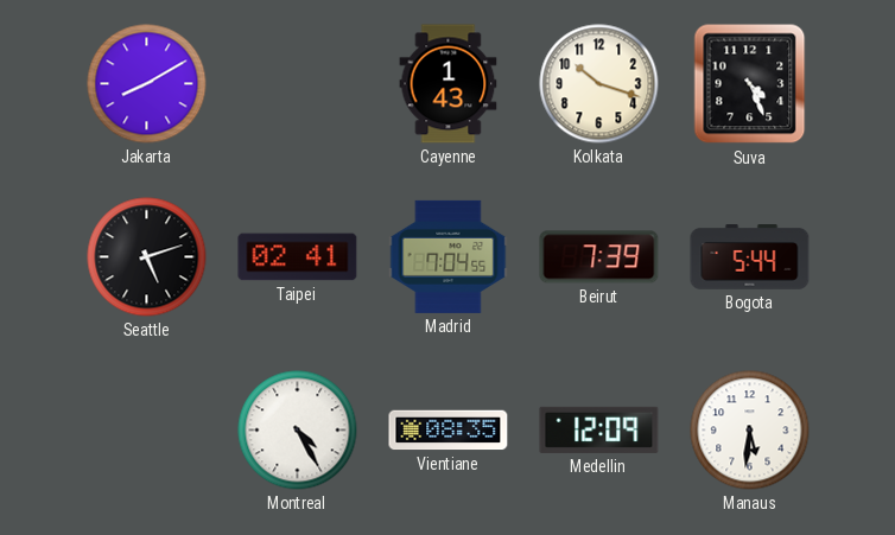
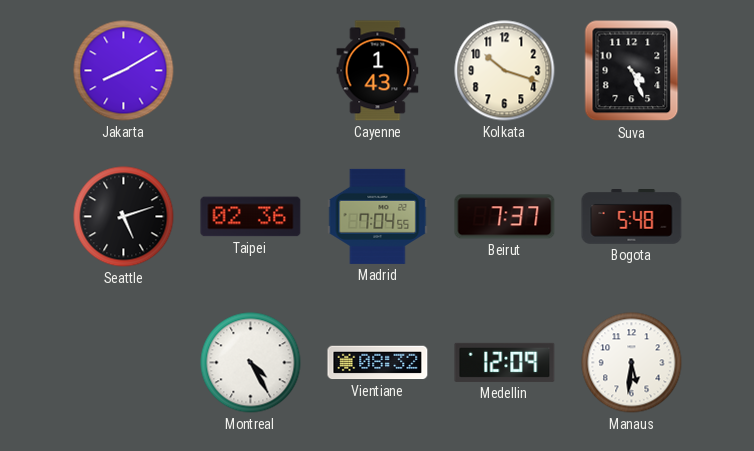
Taipei: 02:41 -> 02:36
Beirut: 7:39 -> 7:37
Bogota: 5:44 -> 5:48
Vientiane: 08:35 -> 08:32
